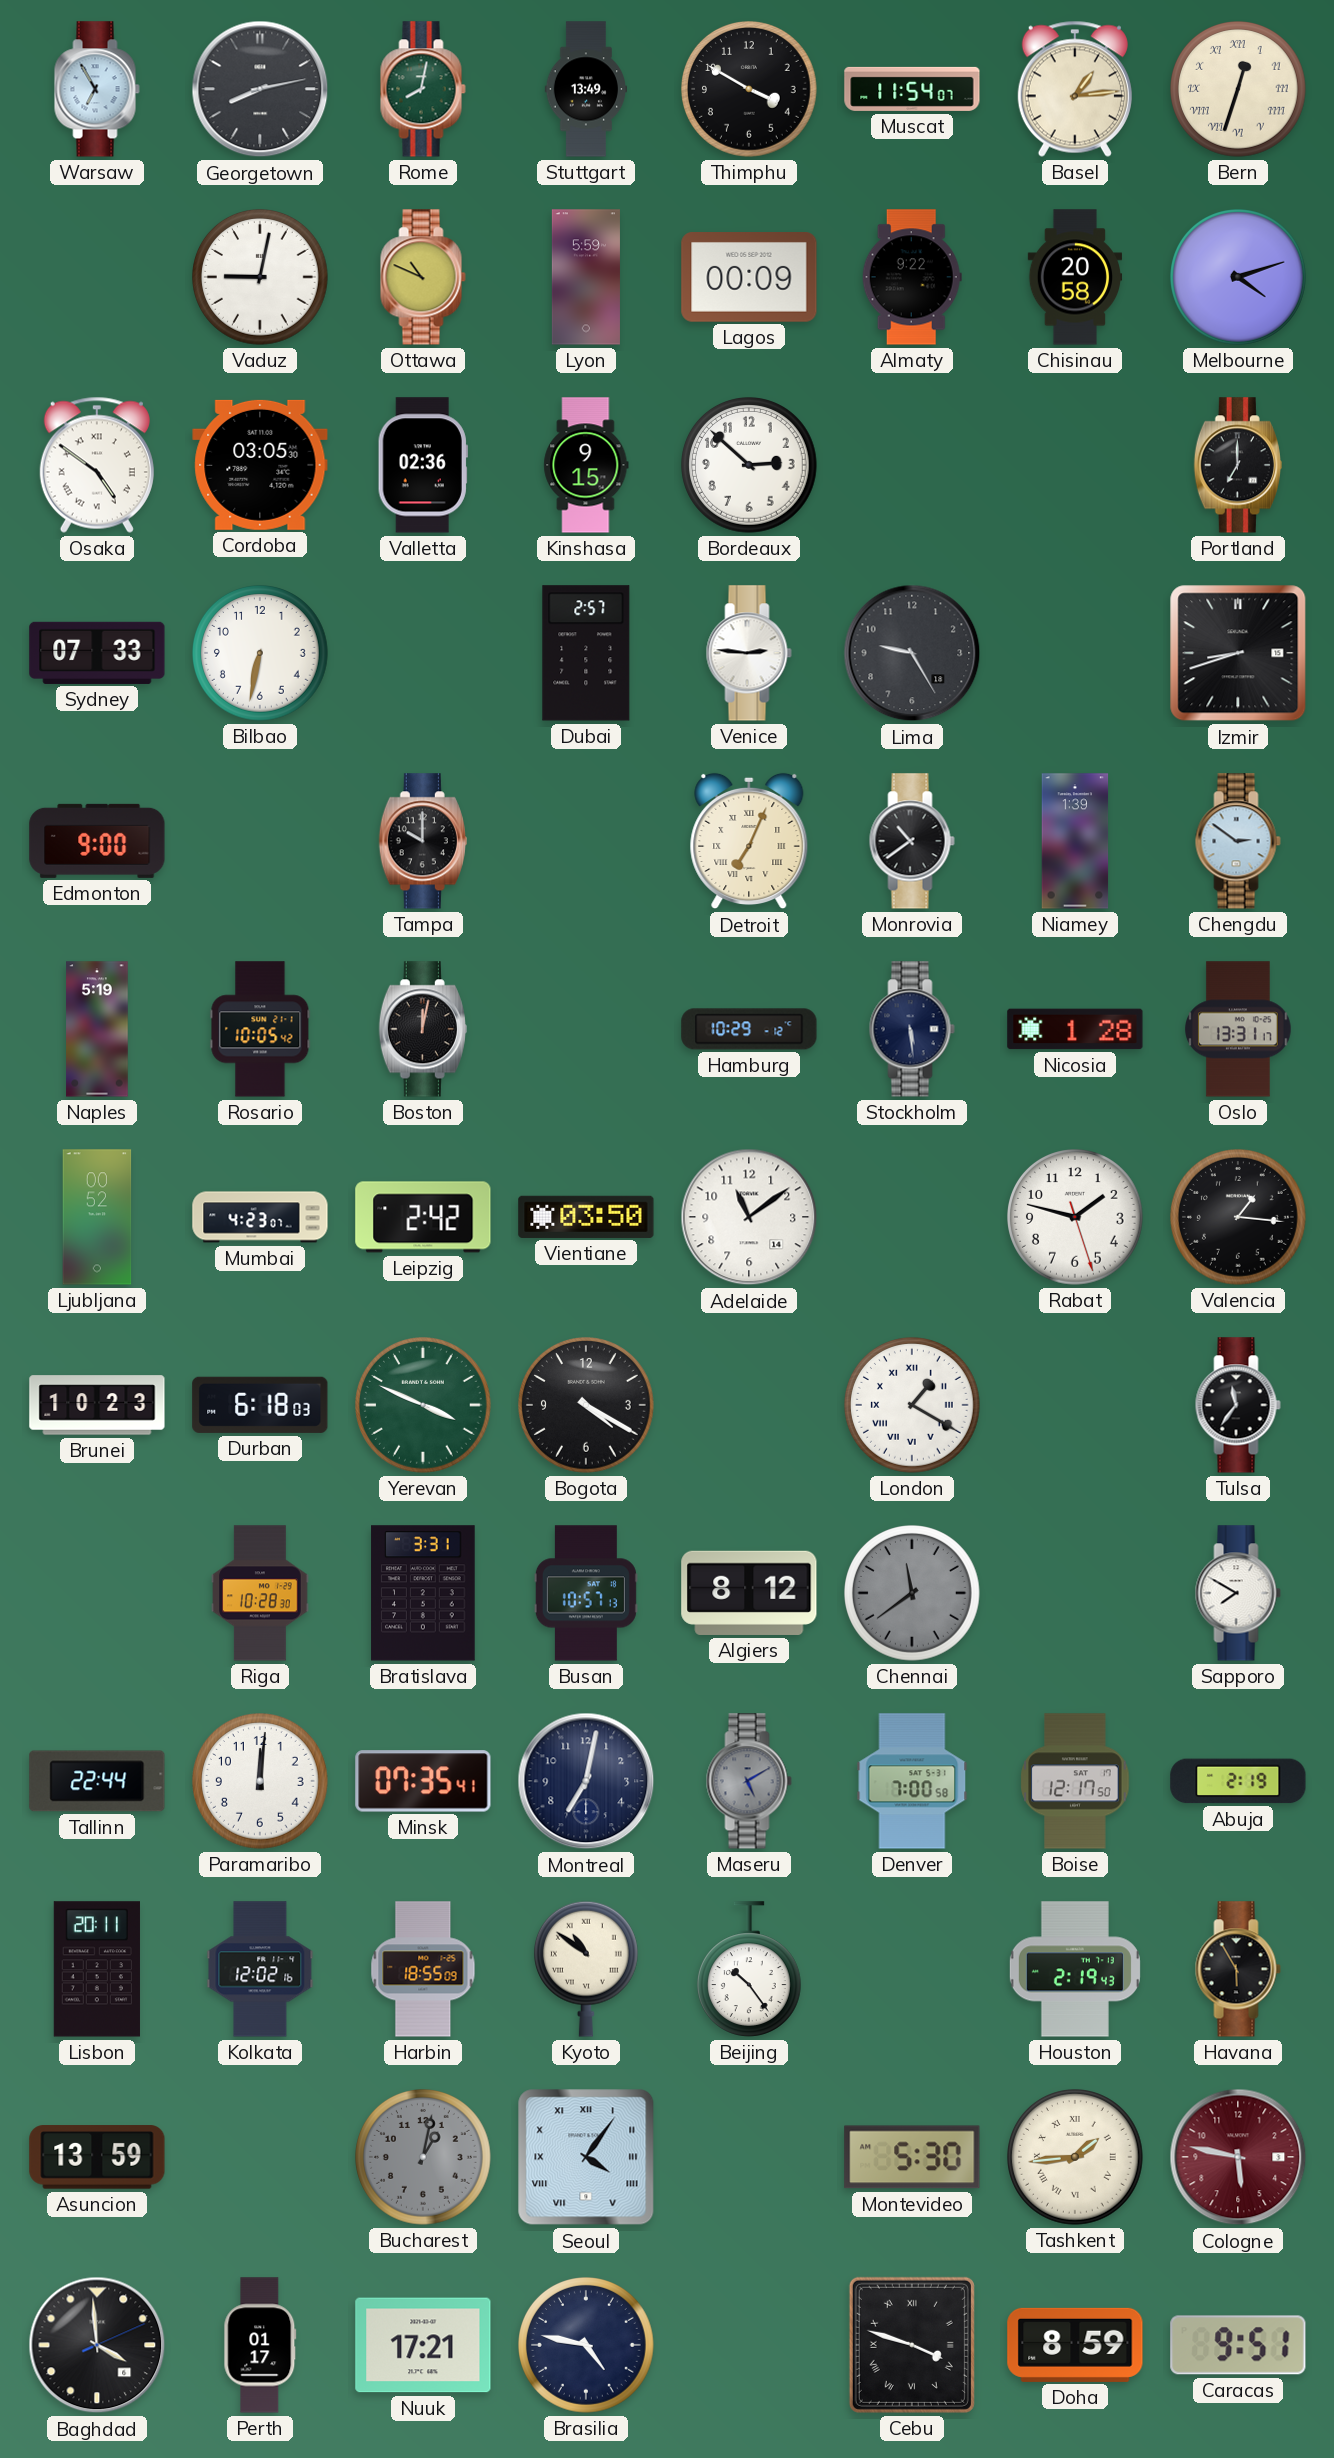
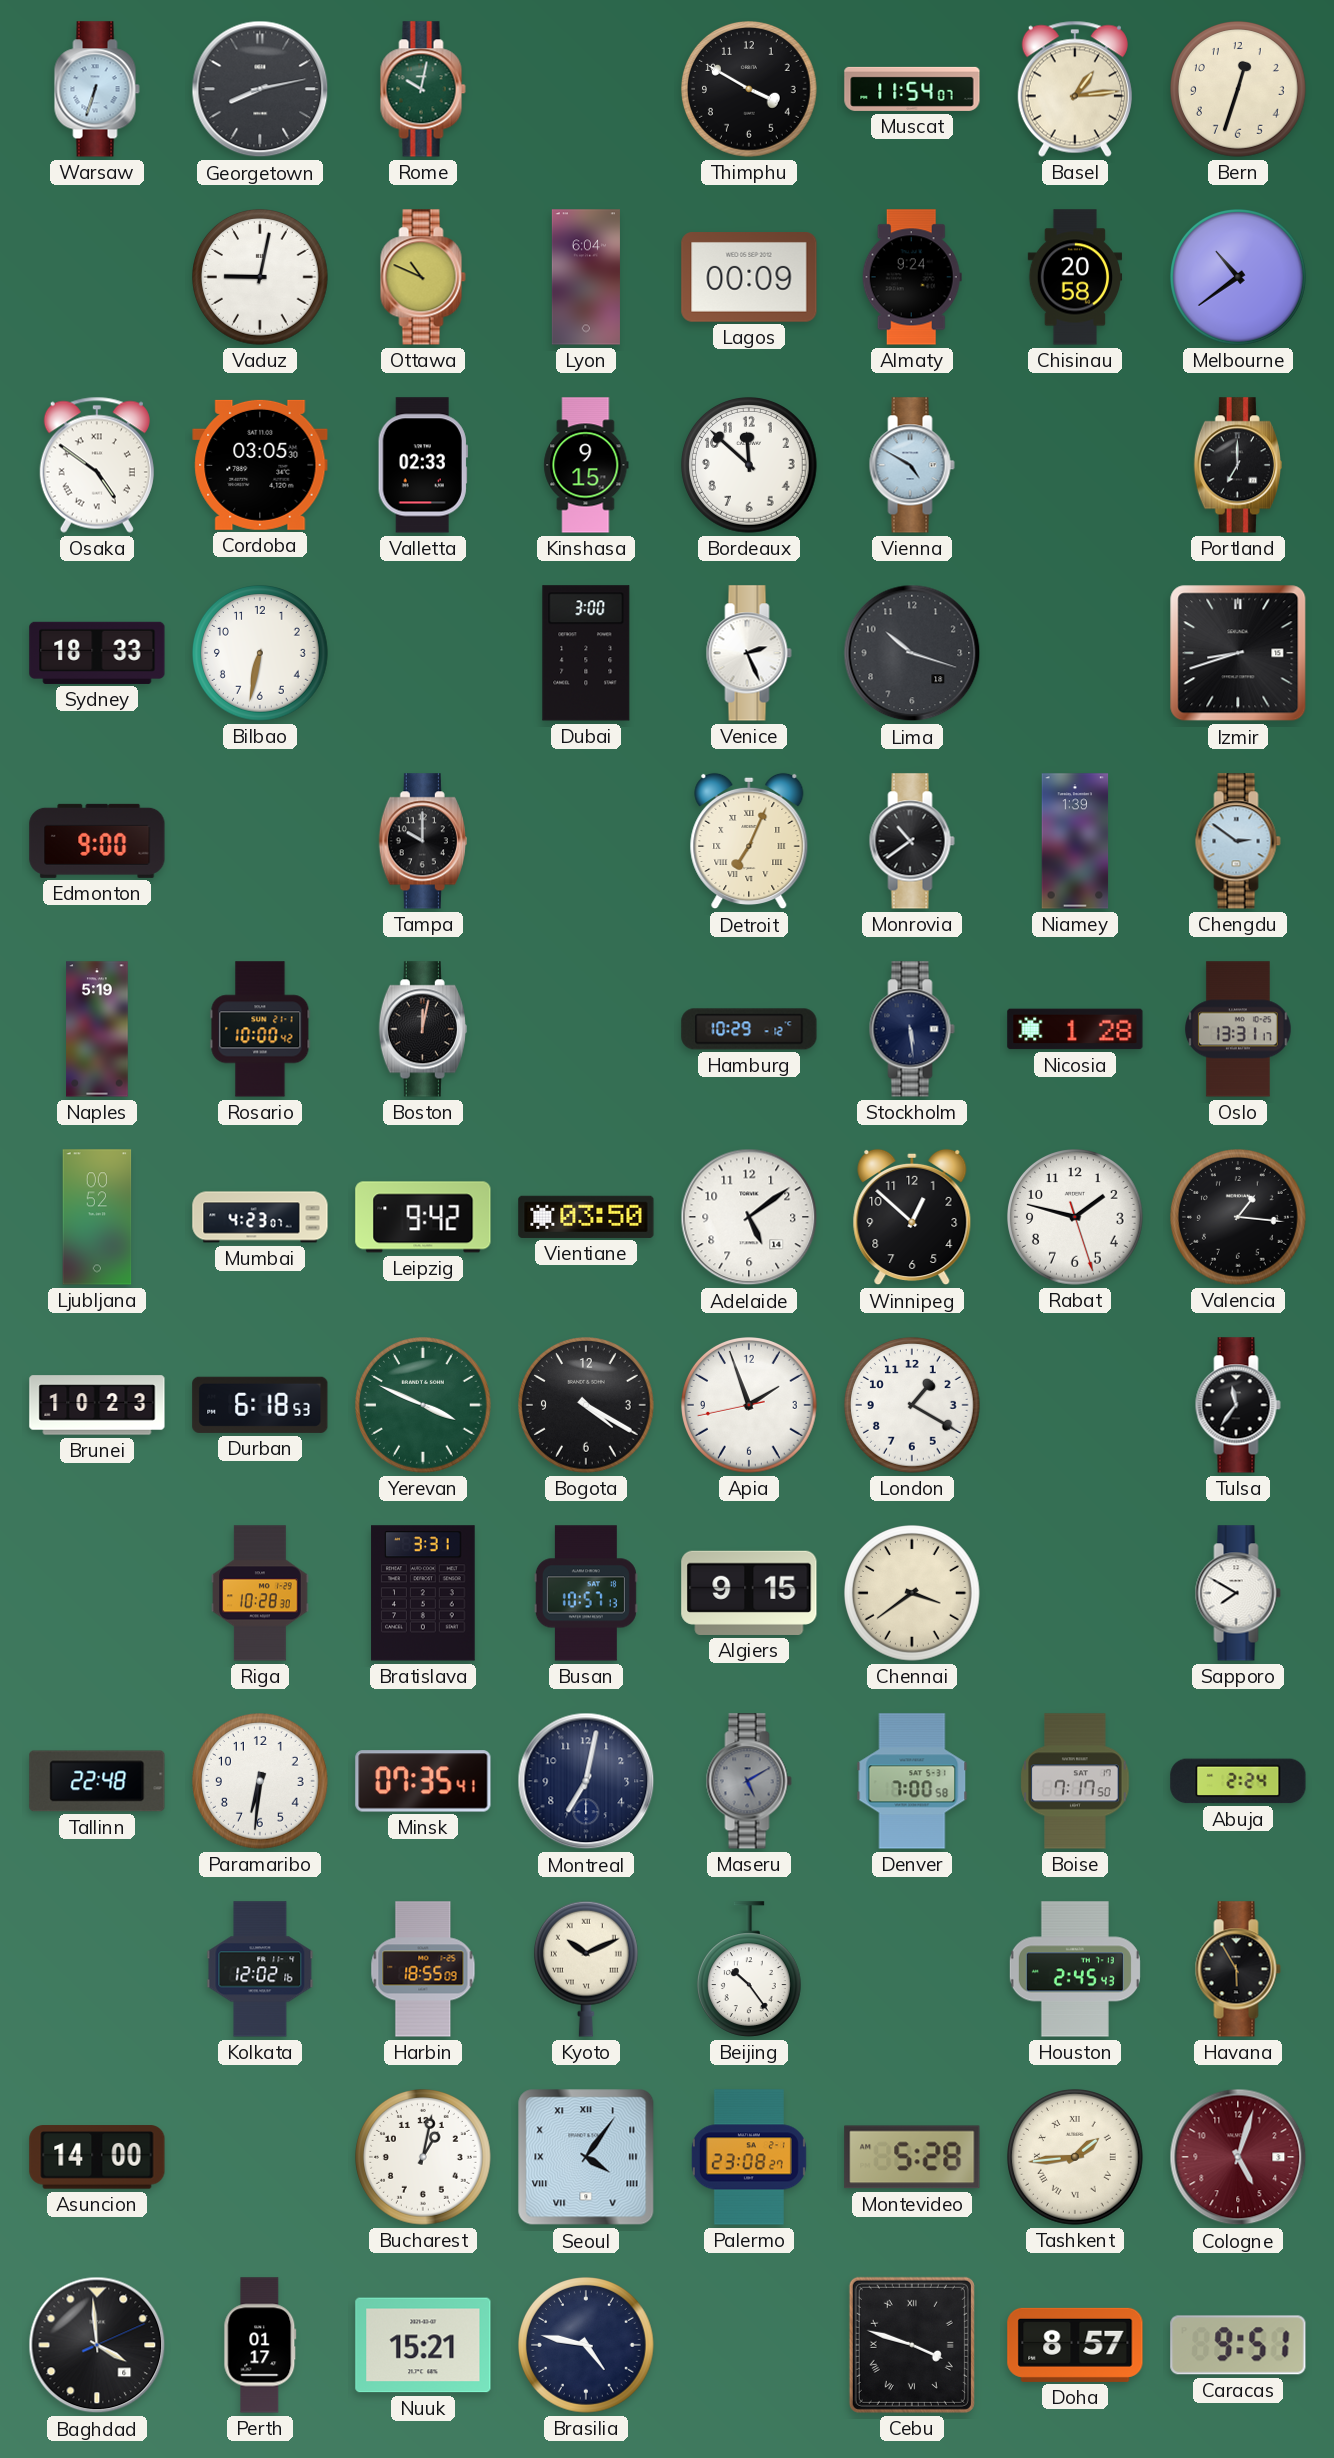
Warsaw: 6:55 -> 6:33
Rome: 8:02 -> 10:02
Stuttgart: 13:49 -> none
Bern numerals: Roman -> Arabic
Lyon: 5:59 -> 6:04
Almaty: 9:22 -> 9:24
Melbourne: 4:12 -> 10:39
Valletta: 02:36 -> 02:33
Bordeaux: 2:52 -> 11:52
Vienna: none -> 4:50
Sydney: 07:33 -> 18:33
Dubai: 2:57 -> 3:00
Venice: 2:46 -> 2:26
Lima: 9:25 -> 10:18
Rosario: 10:05 -> 10:00
Leipzig: 2:42 -> 9:42
Adelaide: 11:09 -> 5:09
Winnipeg: none -> 12:52
Durban: 6:18:03 -> 6:18:53
Apia: none -> 1:56
London numerals: Roman -> Arabic
Algiers: 8:12 -> 9:15
Chennai: 11:39 -> 3:39
Chennai dial: grey -> cream
Tallinn: 22:44 -> 22:48
Paramaribo: 12:01 -> 6:31
Boise: 12:17 -> 7:17
Abuja: 2:19 -> 2:24
Lisbon: 20:11 -> none
Kyoto: 10:51 -> 10:11
Houston: 2:19 -> 2:45
Asuncion: 13:59 -> 14:00
Bucharest dial: grey -> white
Palermo: none -> 23:08
Montevideo: 5:30 -> 5:28
Cologne: 5:47 -> 5:03
Nuuk: 17:21 -> 15:21
Doha: 8:59 -> 8:57
